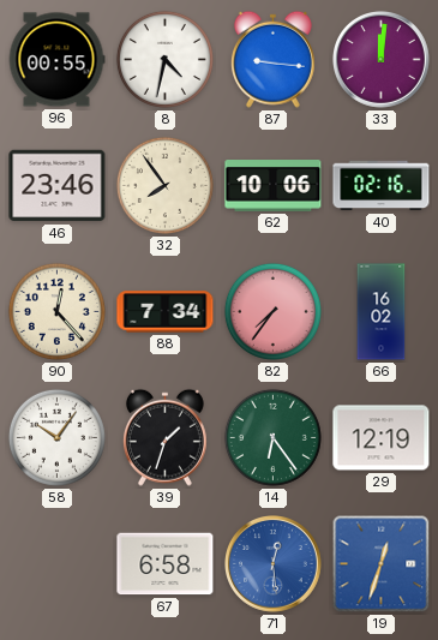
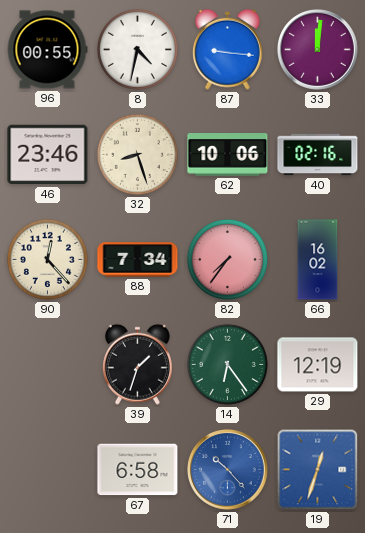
32: 7:54 -> 8:27
58: 10:06 -> none
71: 12:29 -> 10:23
